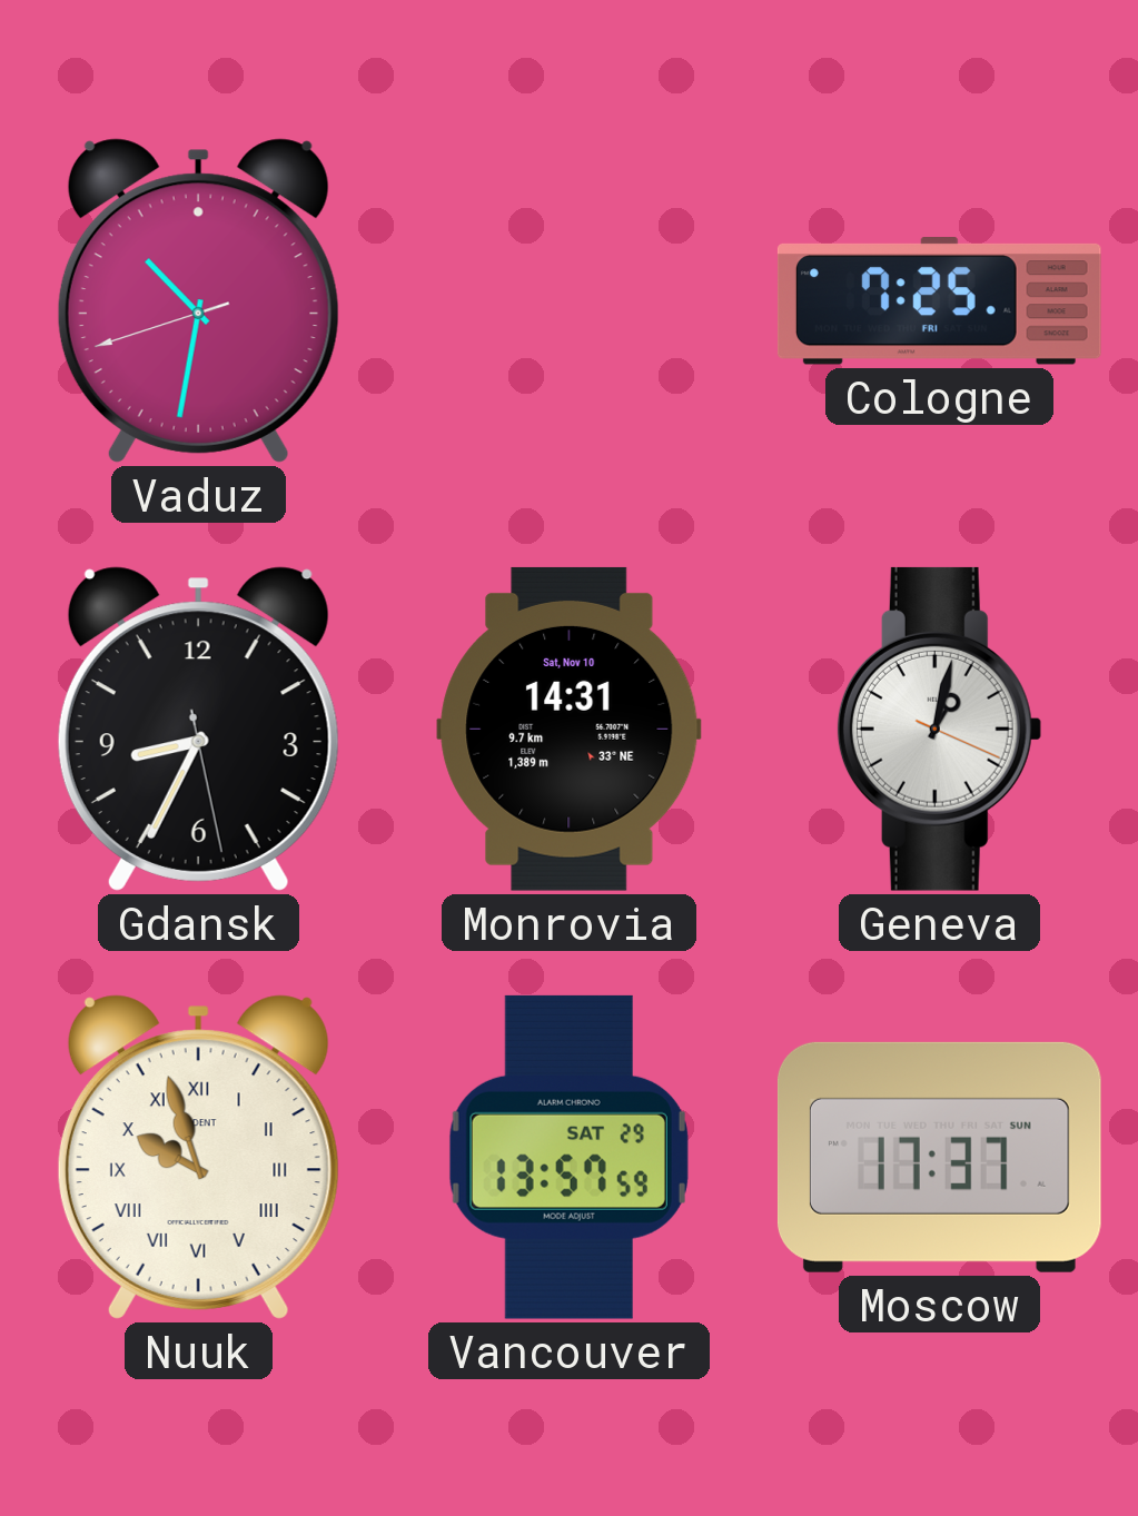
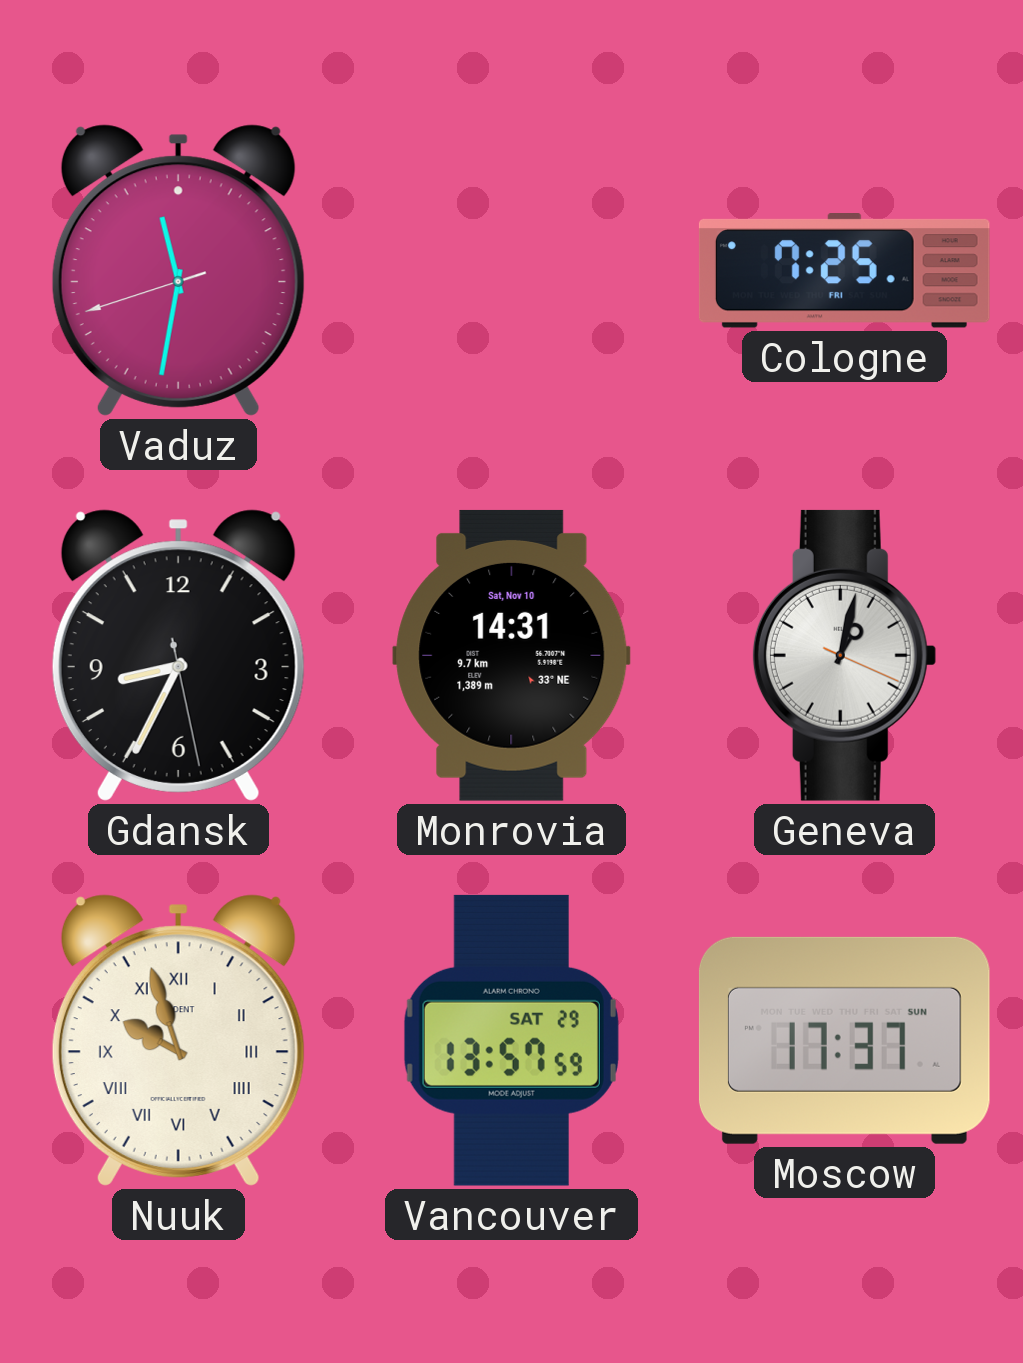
Vaduz: 10:31 -> 11:31
